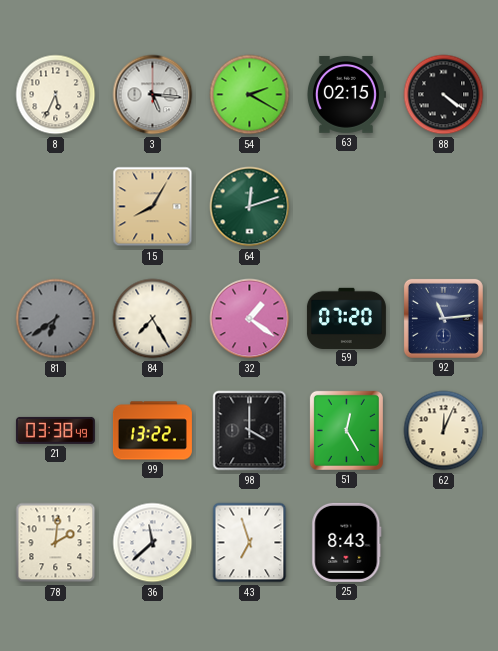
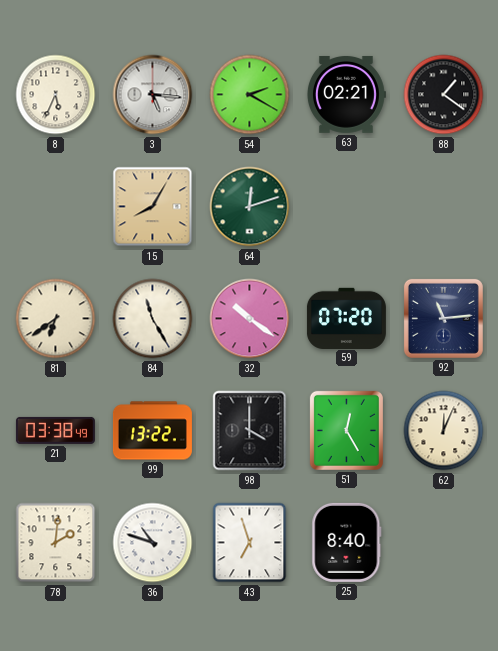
63: 02:15 -> 02:21
88: 4:21 -> 1:21
81 dial: grey -> cream
84: 7:25 -> 11:25
32: 1:21 -> 10:21
36: 11:38 -> 10:48
25: 8:43 -> 8:40
